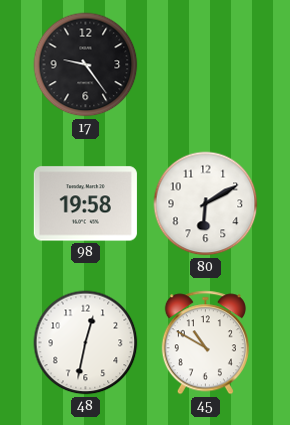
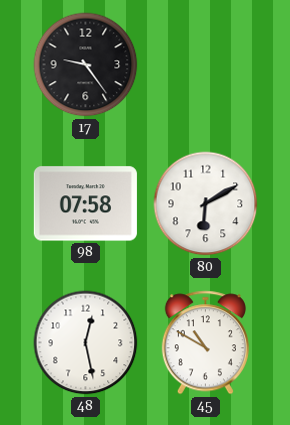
98: 19:58 -> 07:58
48: 12:32 -> 12:28
